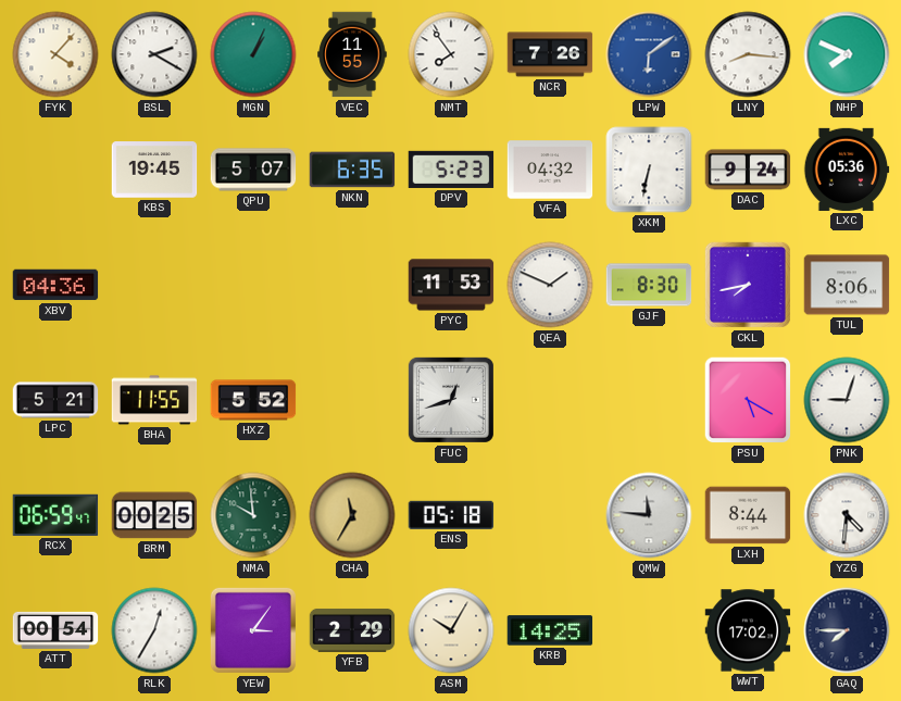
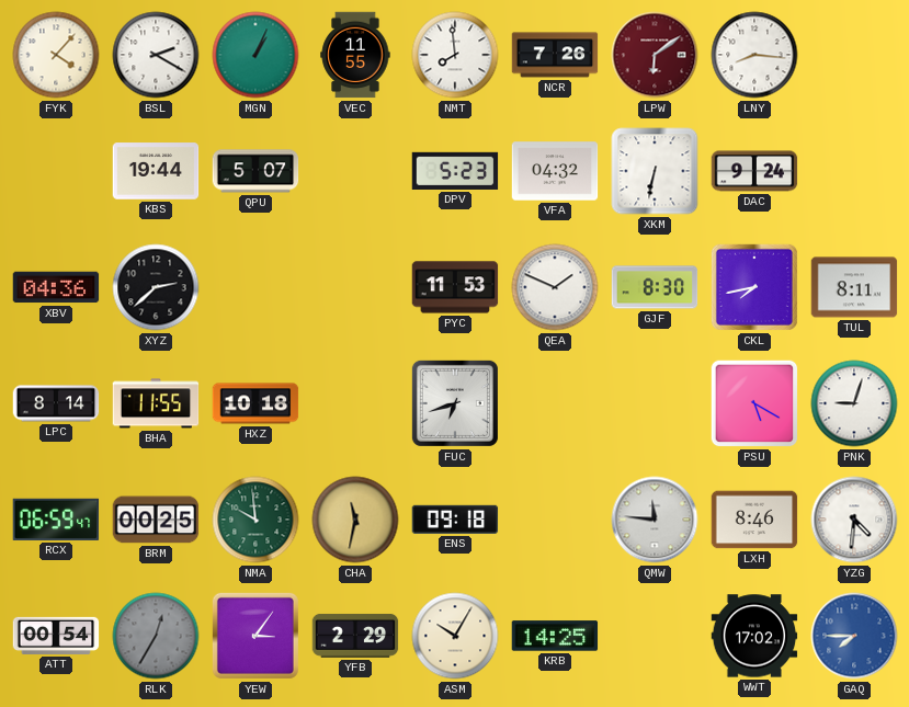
NMT: 7:54 -> 7:59
LPW dial: blue -> burgundy
NHP: 7:49 -> none
KBS: 19:45 -> 19:44
NKN: 6:35 -> none
LXC: 05:36 -> none
XYZ: none -> 2:38
TUL: 8:06 -> 8:11
LPC: 5:21 -> 8:14
HXZ: 5:52 -> 10:18
FUC: 12:42 -> 6:42
CHA: 11:35 -> 11:32
ENS: 05:18 -> 09:18
LXH: 8:44 -> 8:46
RLK dial: white -> grey
GAQ dial: navy -> blue
